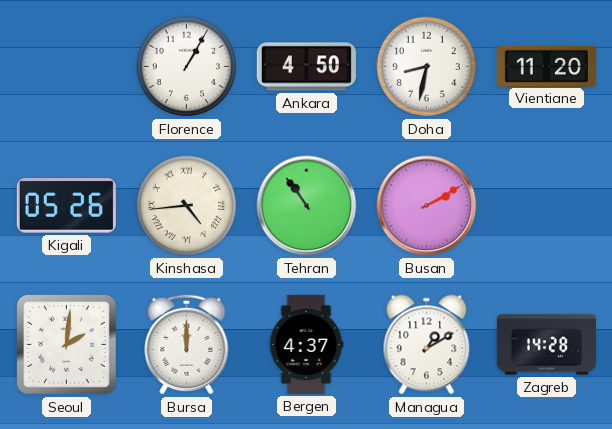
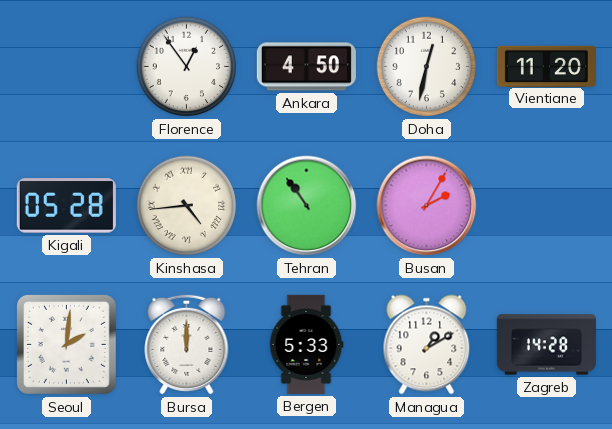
Florence: 1:05 -> 12:54
Doha: 8:32 -> 12:32
Kigali: 05:26 -> 05:28
Busan: 2:10 -> 2:05
Bergen: 4:37 -> 5:33
